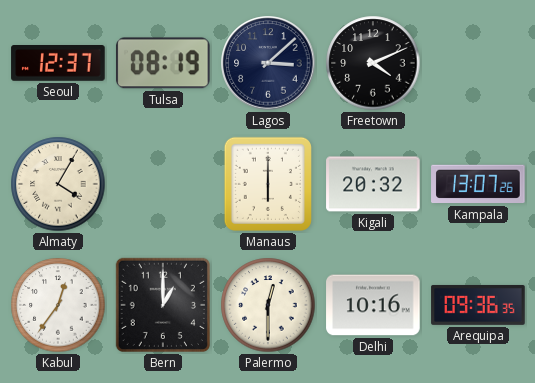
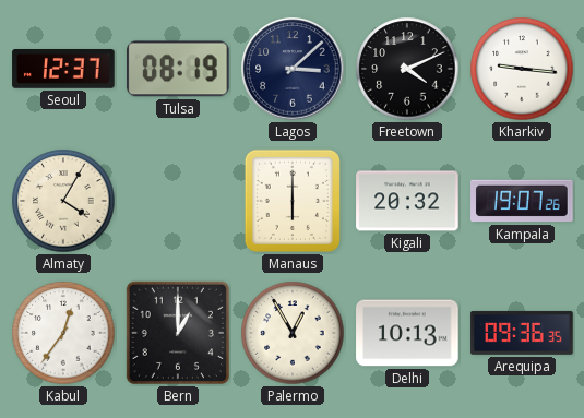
Kharkiv: none -> 9:16
Kampala: 13:07 -> 19:07
Palermo: 12:30 -> 12:55
Delhi: 10:16 -> 10:13
